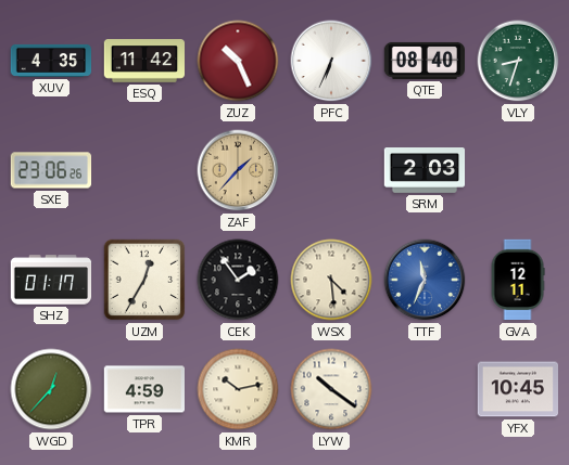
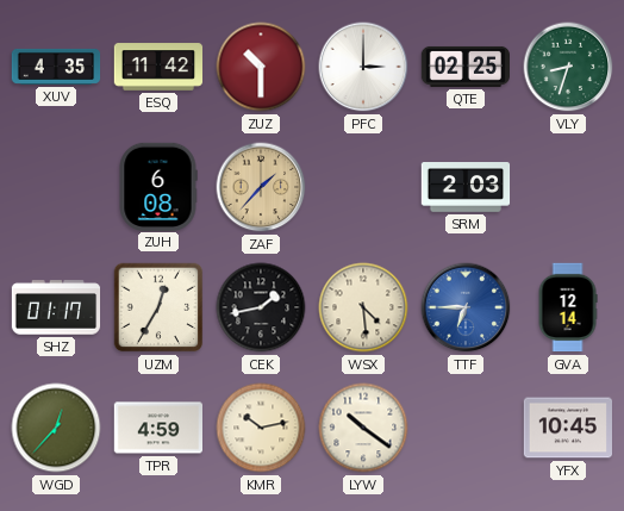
ZUZ: 10:26 -> 10:30
PFC: 6:34 -> 3:00
QTE: 08:40 -> 02:25
SXE: 23:06 -> none
ZUH: none -> 6:08
CEK: 1:54 -> 1:43
TTF: 11:34 -> 6:45
GVA: 12:11 -> 12:14
